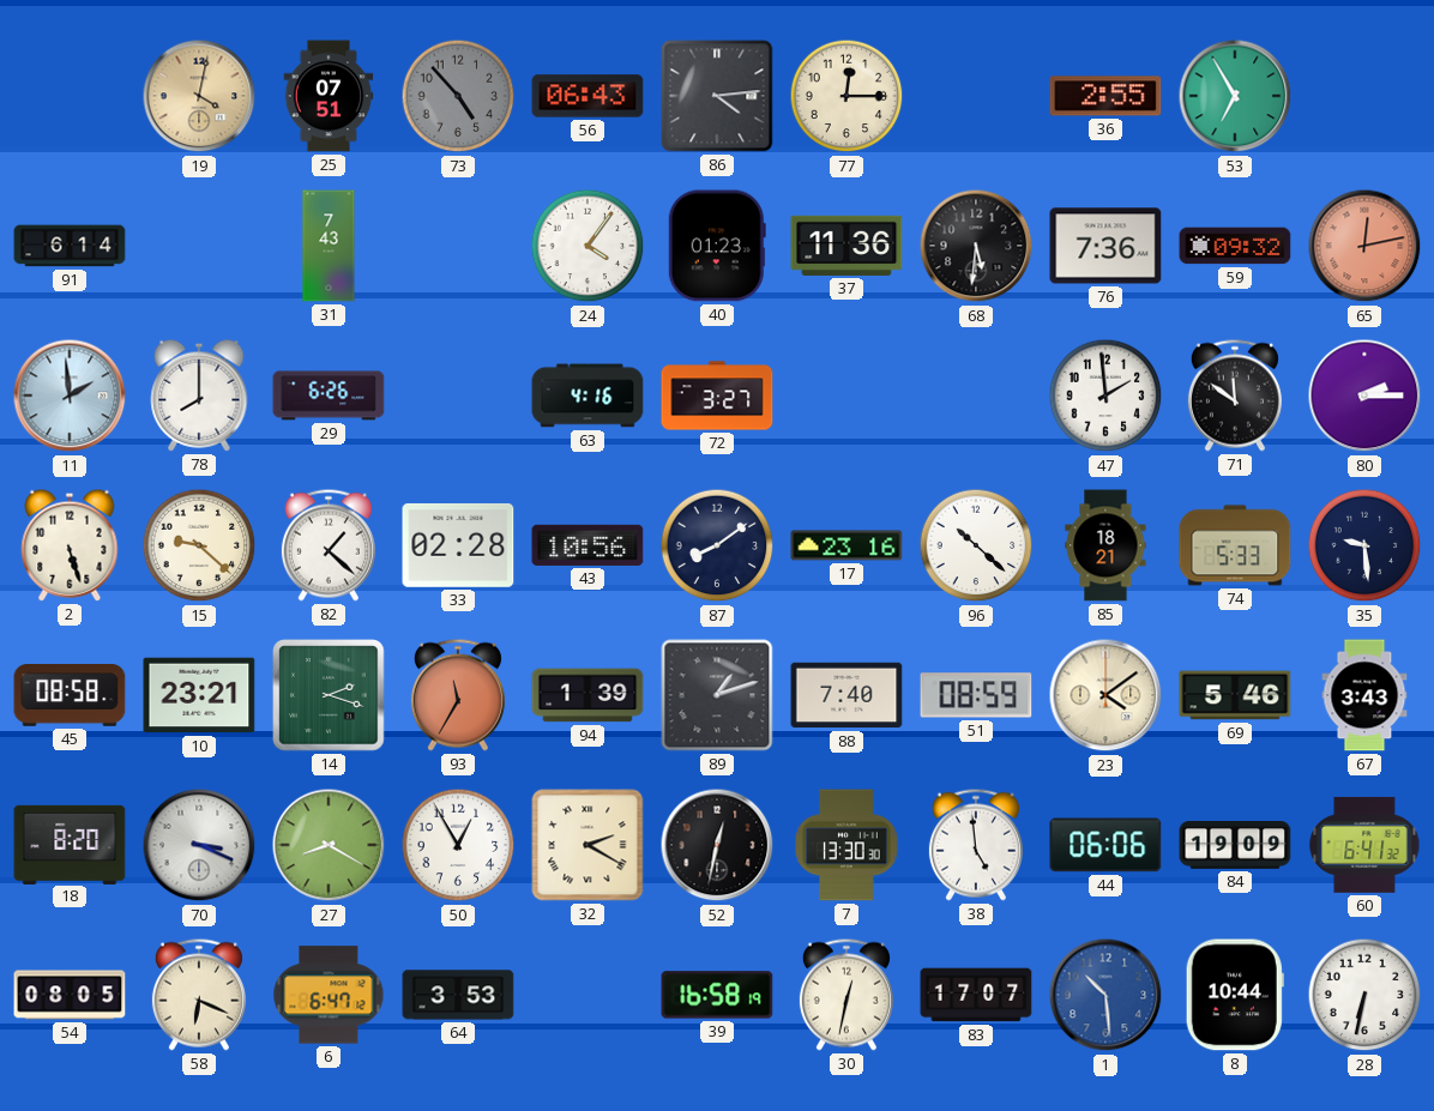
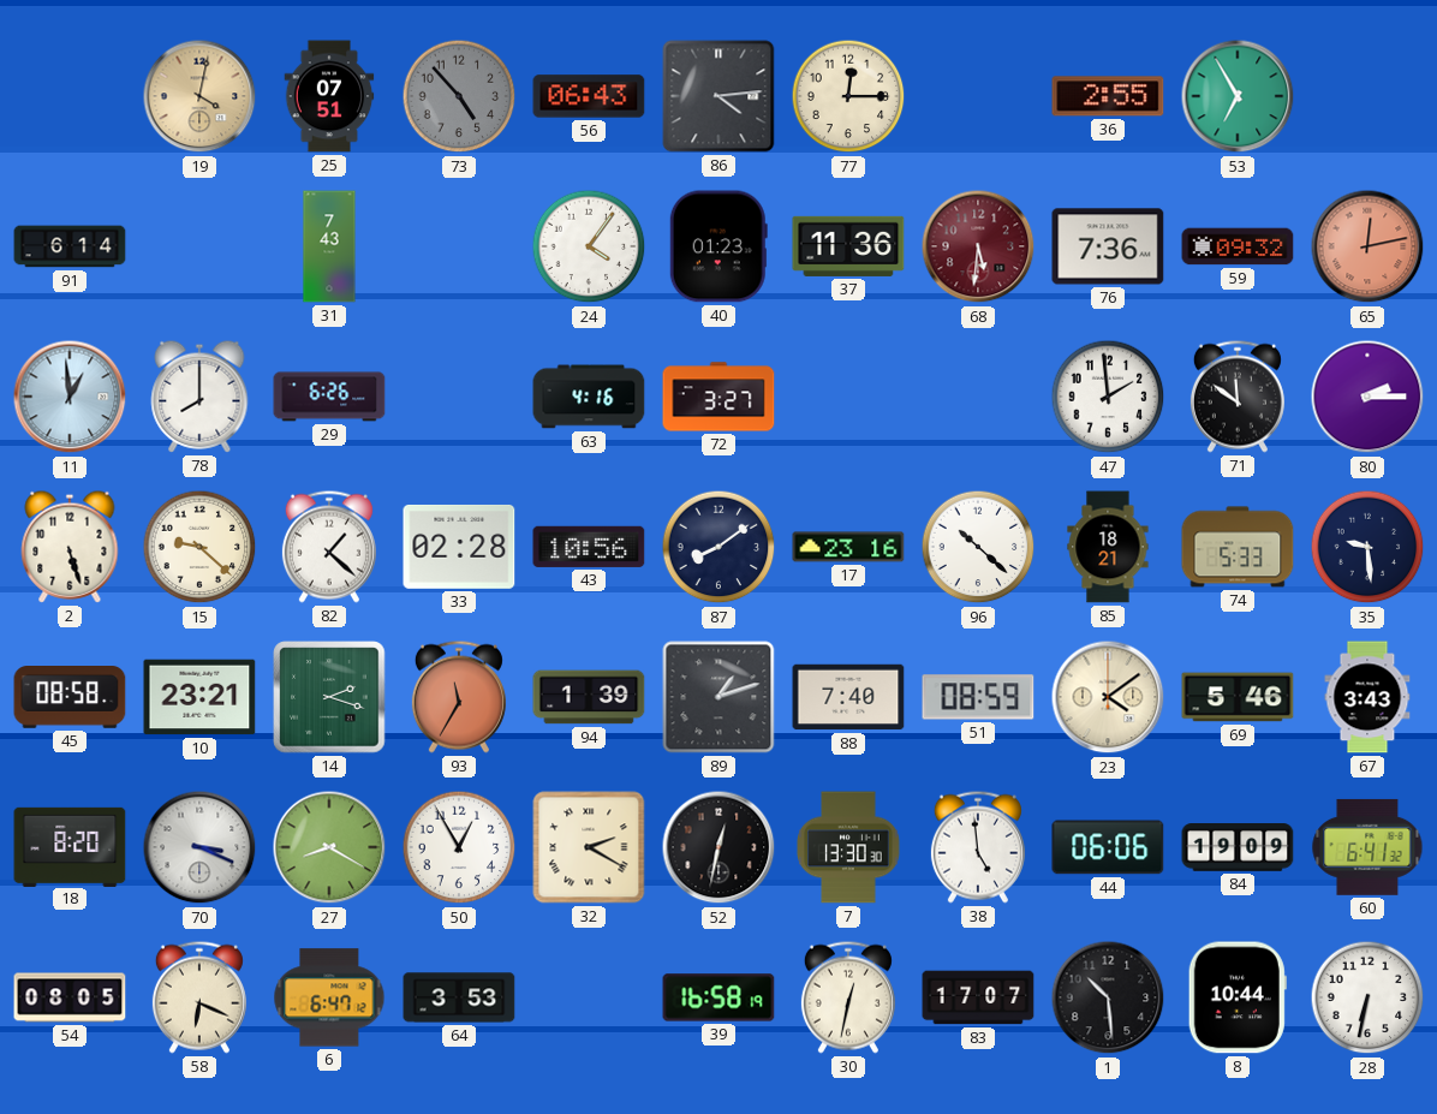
68 dial: black -> burgundy
11: 1:59 -> 12:59
1 dial: blue -> black
